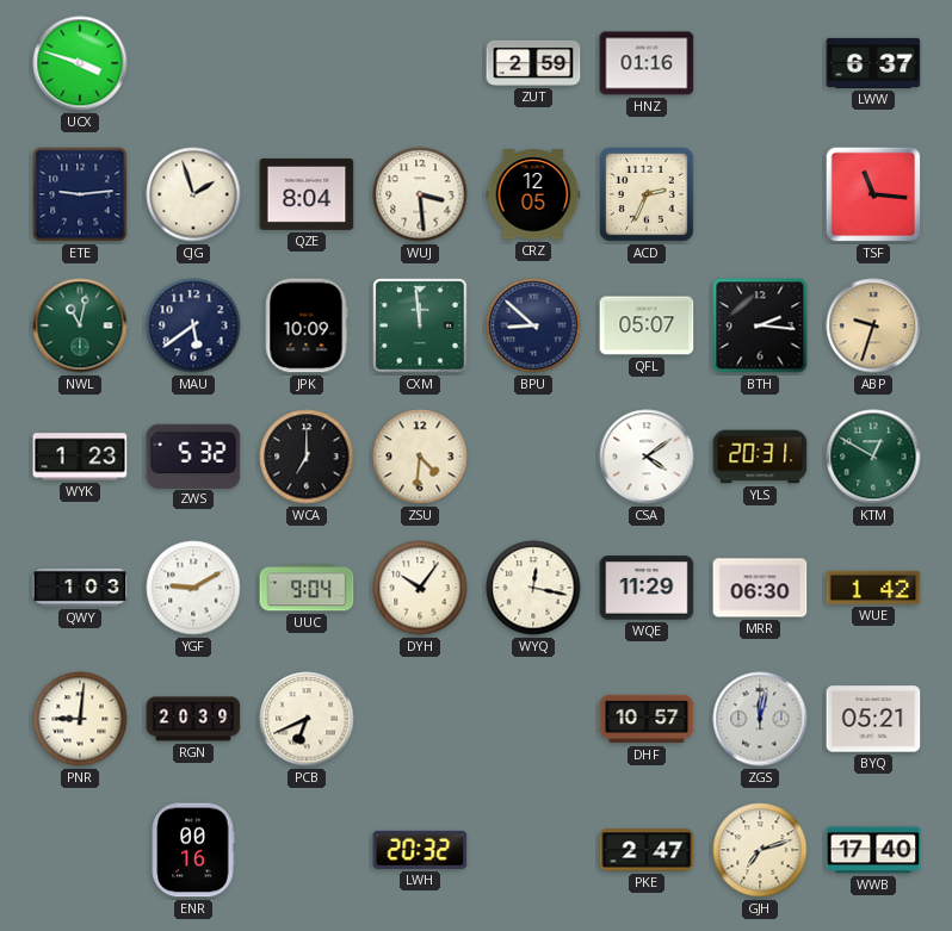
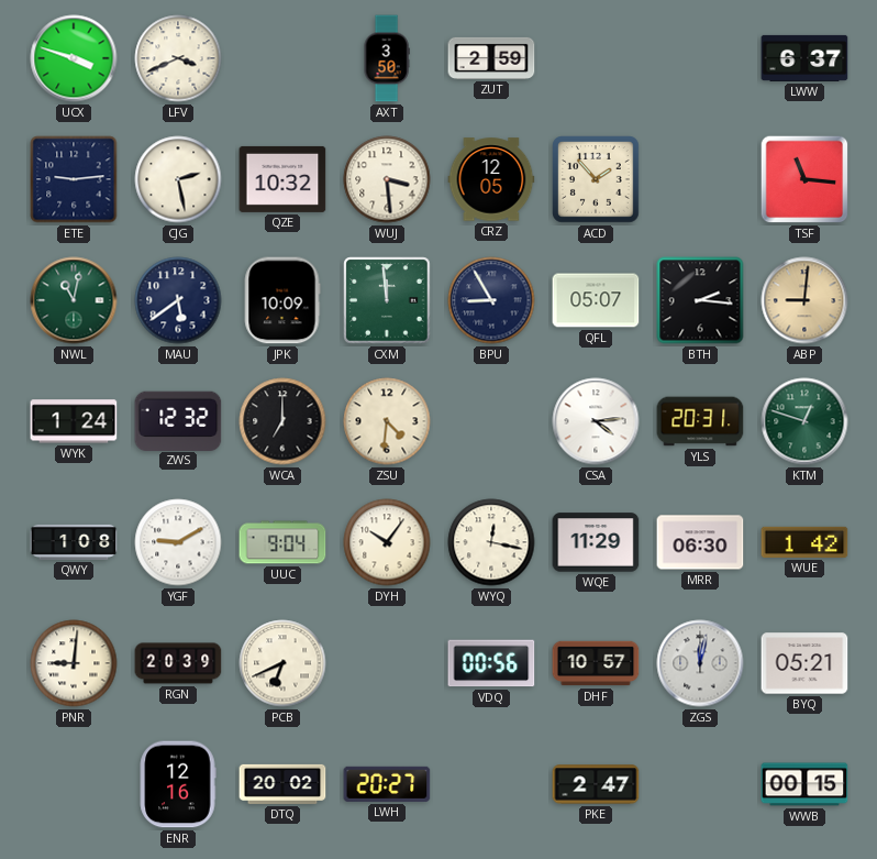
LFV: none -> 3:41
AXT: none -> 3:50
HNZ: 01:16 -> none
CJG: 1:57 -> 2:28
QZE: 8:04 -> 10:32
ACD: 2:34 -> 1:53
BPU: 8:52 -> 8:55
ABP: 9:33 -> 9:01
WYK: 1:23 -> 1:24
ZWS: 5:32 -> 12:32
CSA: 4:09 -> 4:14
KTM: 12:50 -> 12:48
QWY: 1:03 -> 1:08
VDQ: none -> 00:56
ENR: 00:16 -> 12:16
DTQ: none -> 20:02
LWH: 20:32 -> 20:27
GJH: 7:12 -> none
WWB: 17:40 -> 00:15
